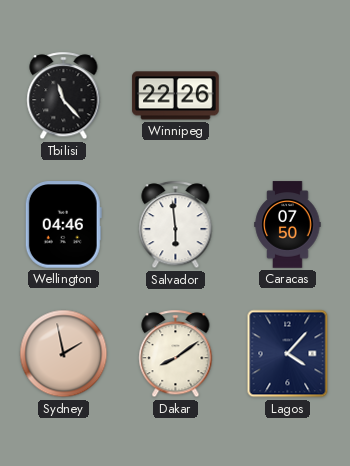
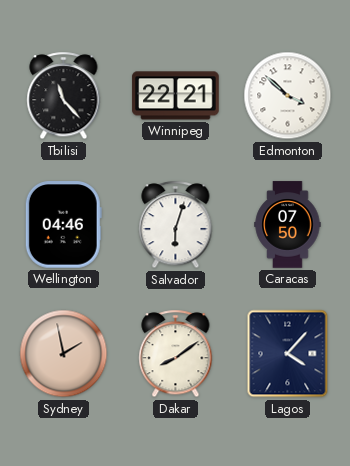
Winnipeg: 22:26 -> 22:21
Edmonton: none -> 3:52
Salvador: 5:59 -> 6:03
